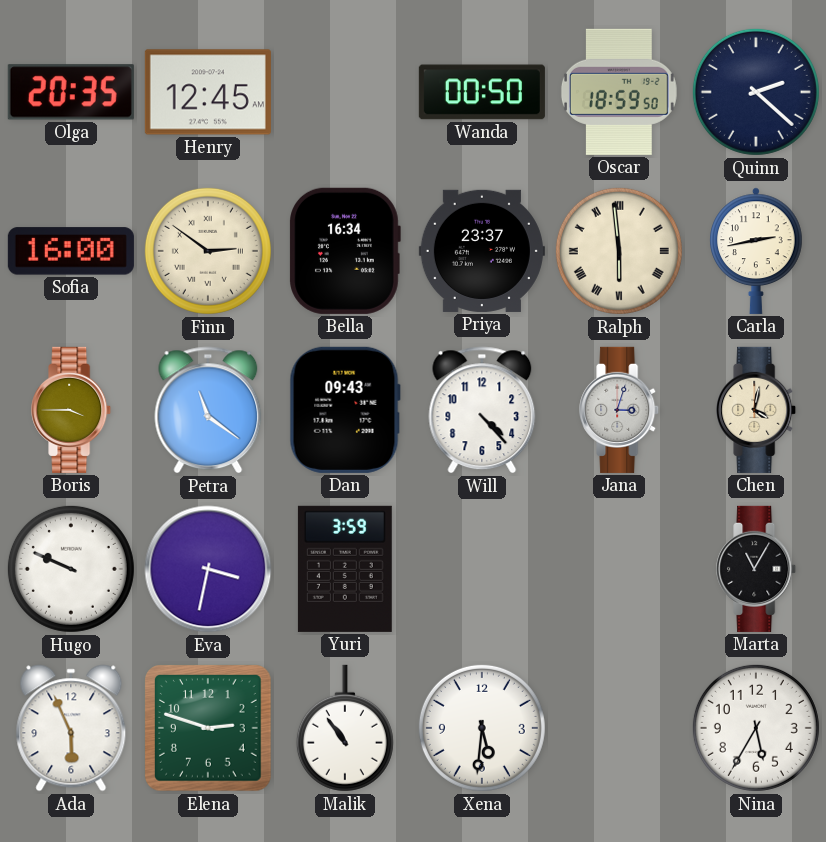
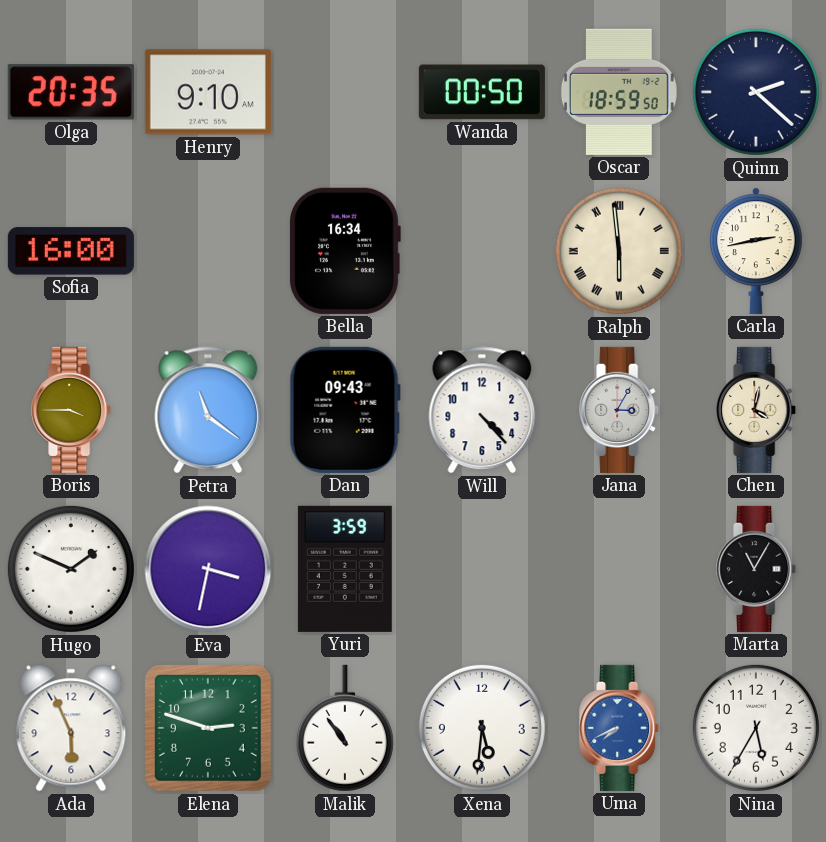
Henry: 12:45 -> 9:10
Finn: 2:51 -> none
Priya: 23:37 -> none
Jana: 3:03 -> 3:05
Hugo: 9:49 -> 1:49
Uma: none -> 7:41
